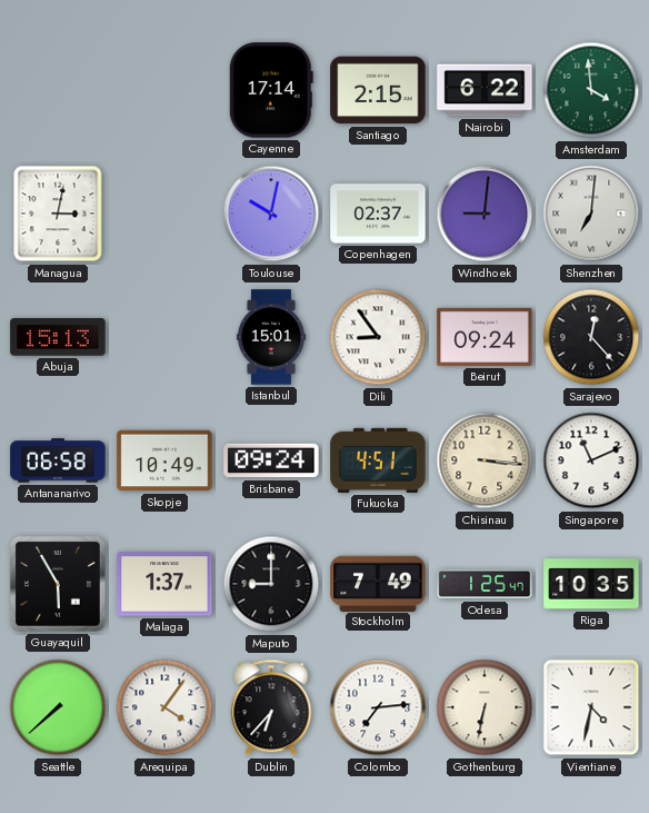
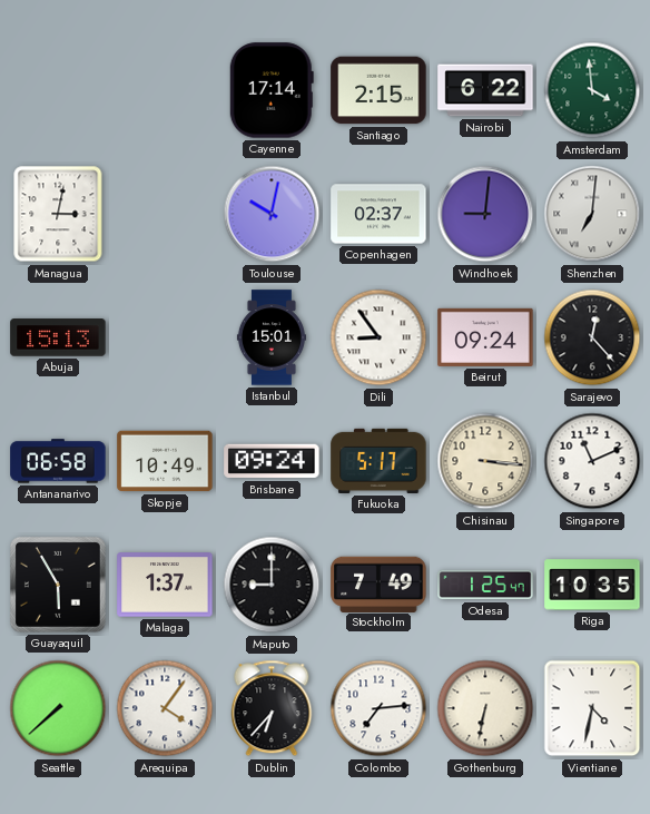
Fukuoka: 4:51 -> 5:17
